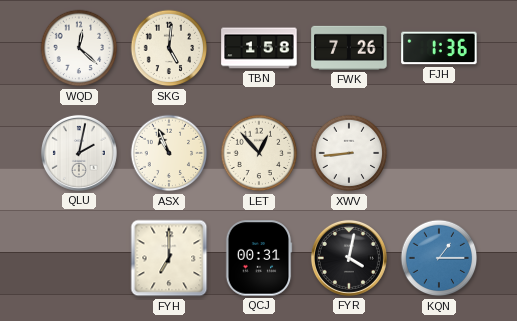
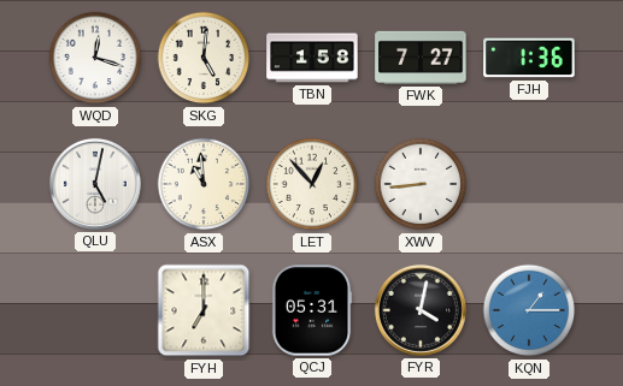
WQD: 12:22 -> 12:18
FWK: 7:26 -> 7:27
QLU: 2:02 -> 5:02
ASX: 10:56 -> 10:59
QCJ: 00:31 -> 05:31
